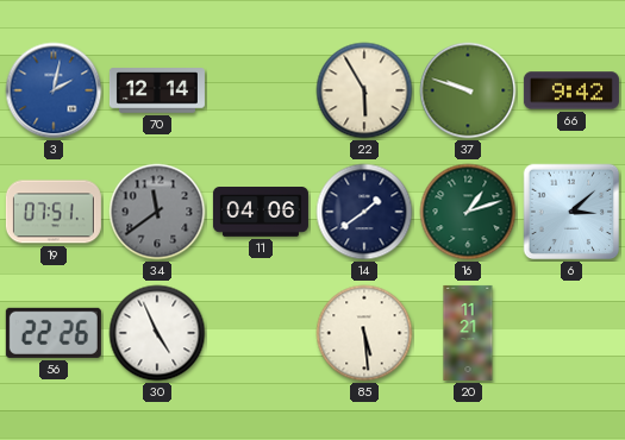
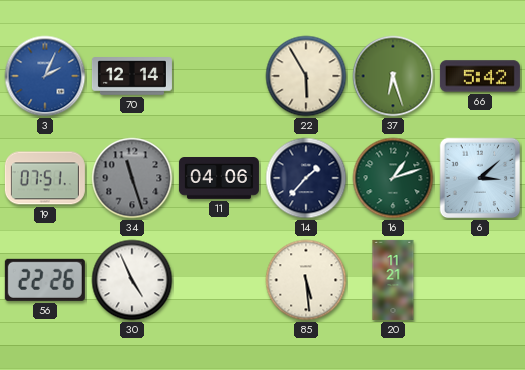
3: 2:02 -> 2:04
37: 9:48 -> 6:27
66: 9:42 -> 5:42
34: 11:39 -> 11:27
14: 1:39 -> 1:37
